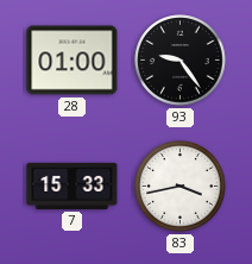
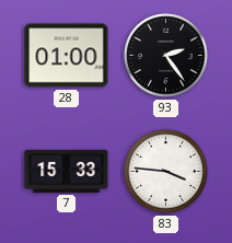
93: 9:24 -> 2:24
83: 3:43 -> 3:46
